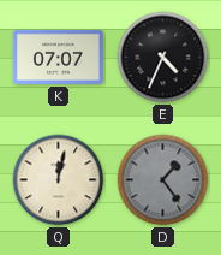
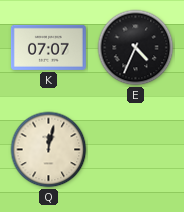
D: 1:24 -> none
